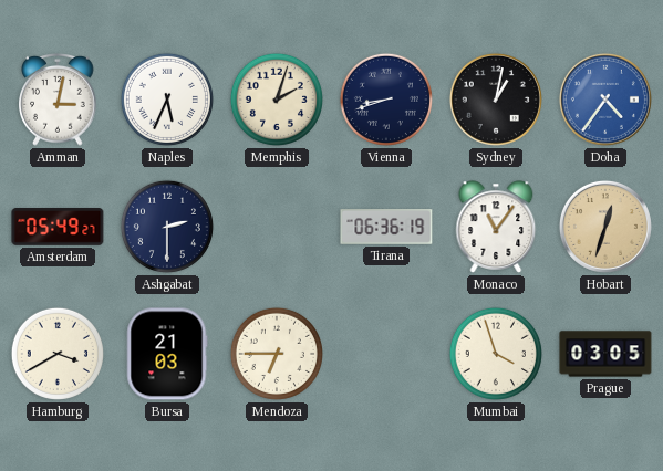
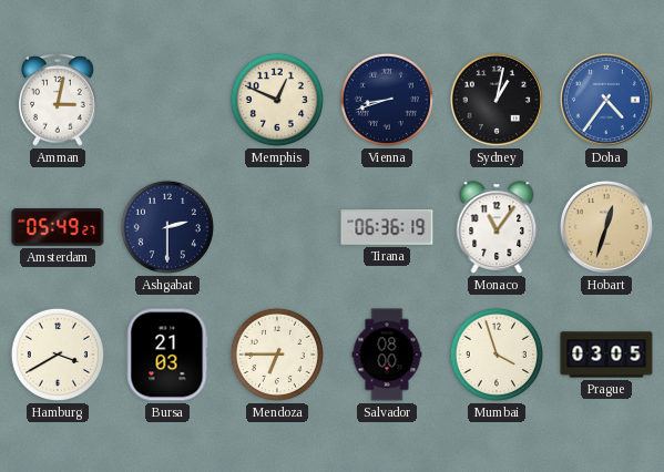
Naples: 5:34 -> none
Memphis: 2:03 -> 12:49
Salvador: none -> 08:00
